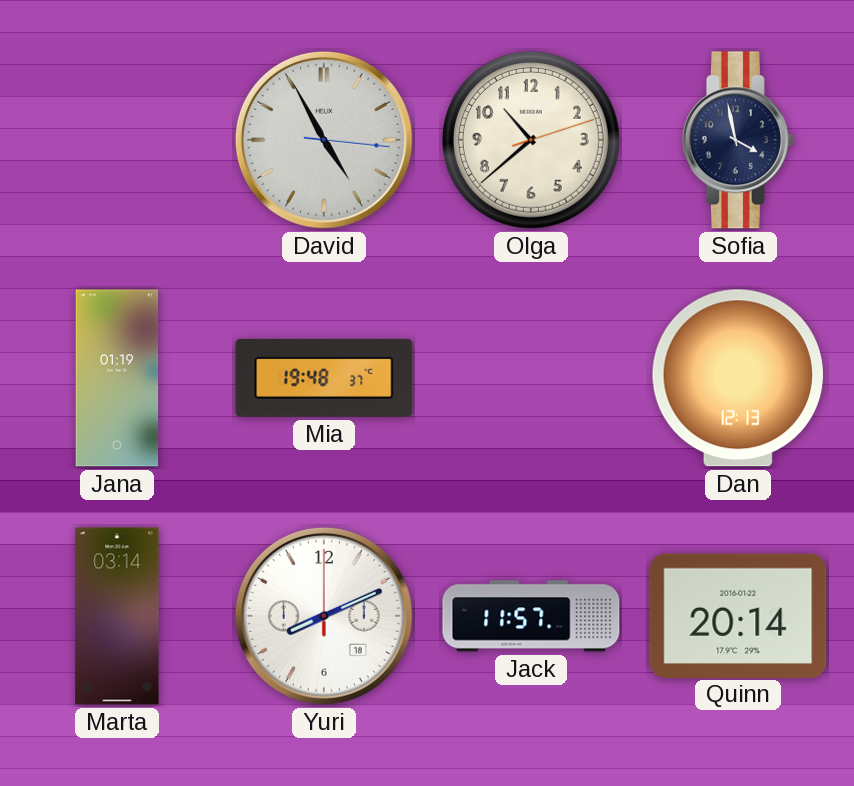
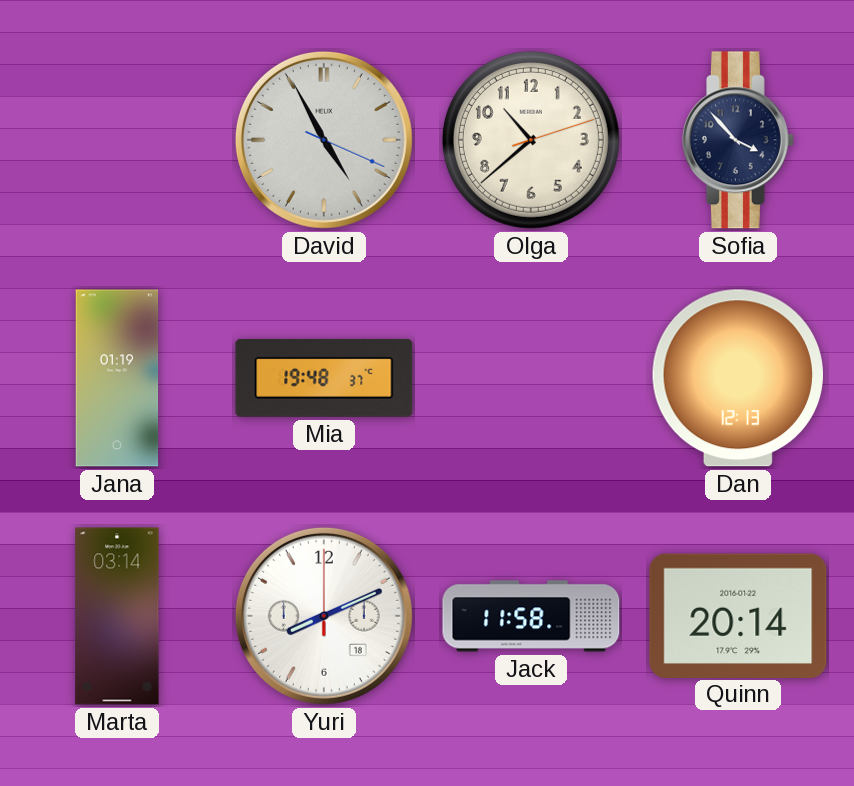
David: 4:55:16 -> 4:55:19
Sofia: 3:58 -> 3:53
Jack: 11:57 -> 11:58
